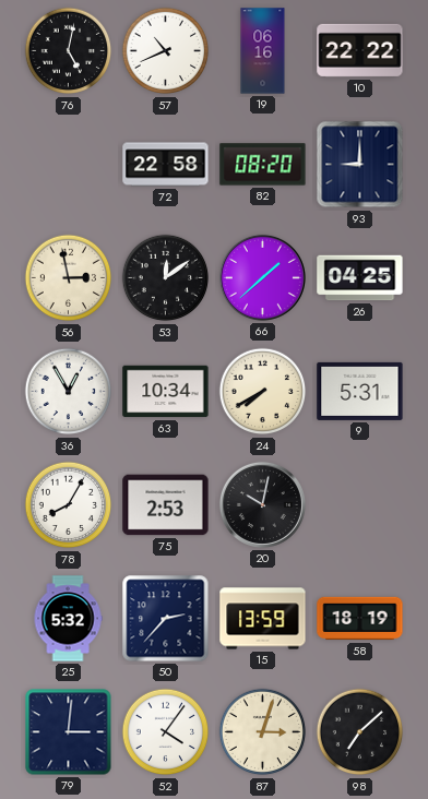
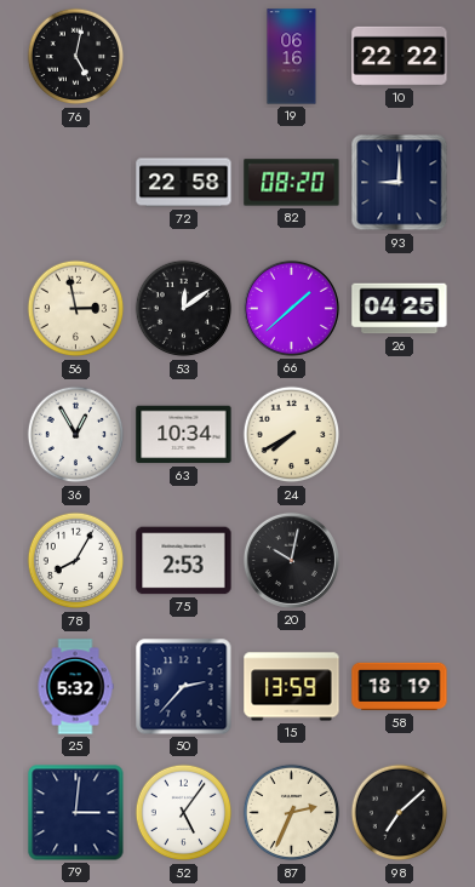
57: 10:41 -> none
9: 5:31 -> none
52: 4:06 -> 5:06
87: 3:03 -> 2:34
